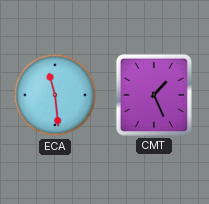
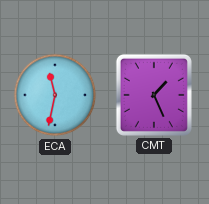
ECA: 11:29 -> 11:32
